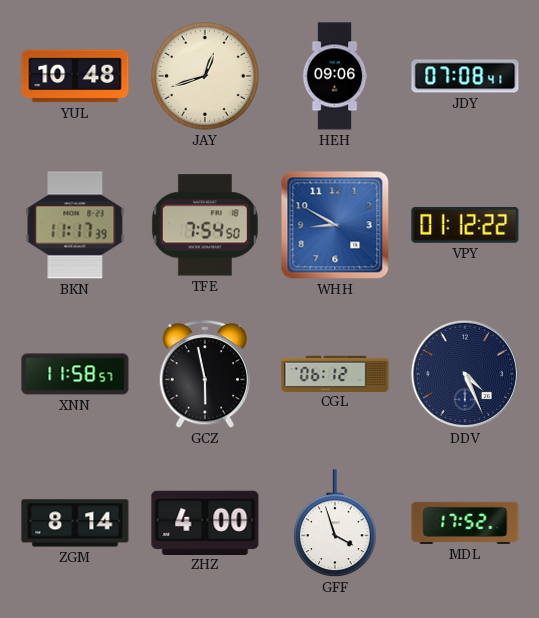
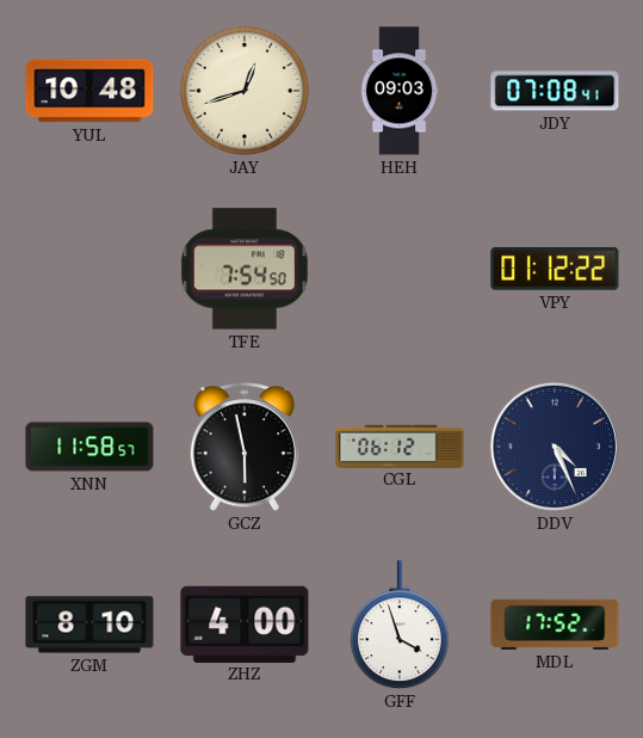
HEH: 09:06 -> 09:03
BKN: 11:17 -> none
WHH: 8:50 -> none
ZGM: 8:14 -> 8:10
